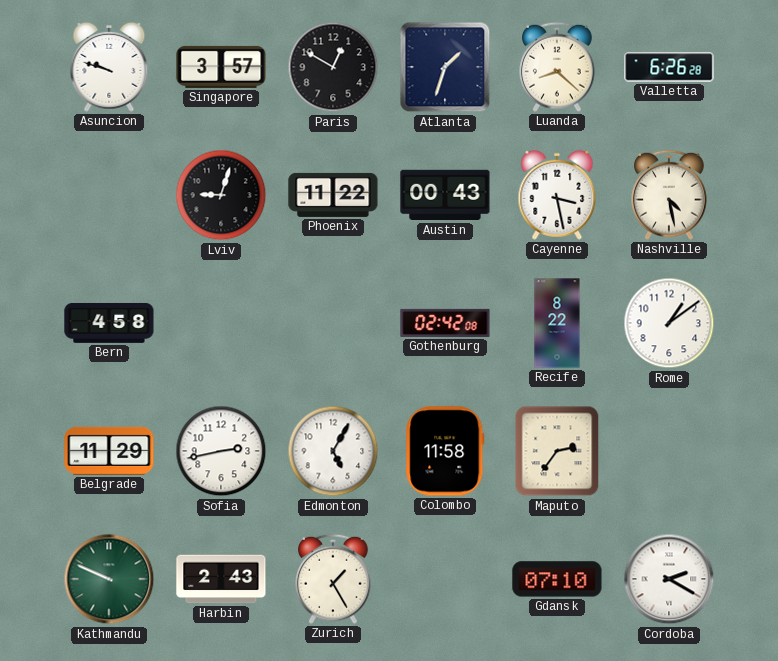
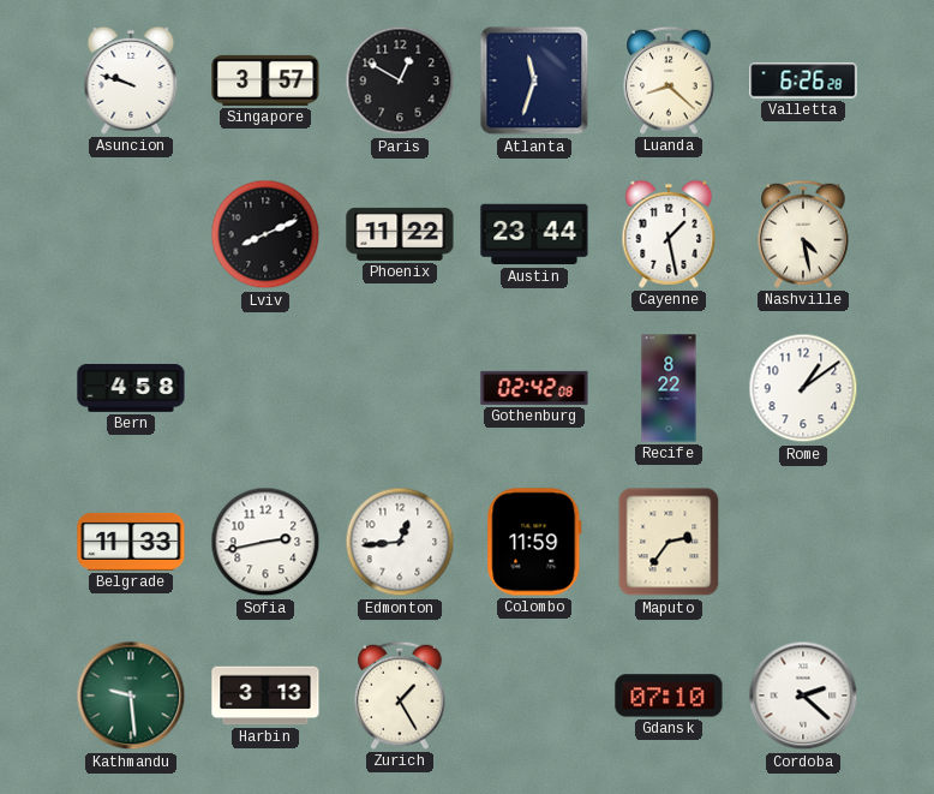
Atlanta: 1:33 -> 11:33
Lviv: 9:03 -> 8:11
Austin: 00:43 -> 23:44
Cayenne: 3:28 -> 1:28
Belgrade: 11:29 -> 11:33
Edmonton: 5:05 -> 12:44
Colombo: 11:58 -> 11:59
Kathmandu: 9:49 -> 9:29
Harbin: 2:43 -> 3:13
Cordoba: 2:20 -> 2:22
